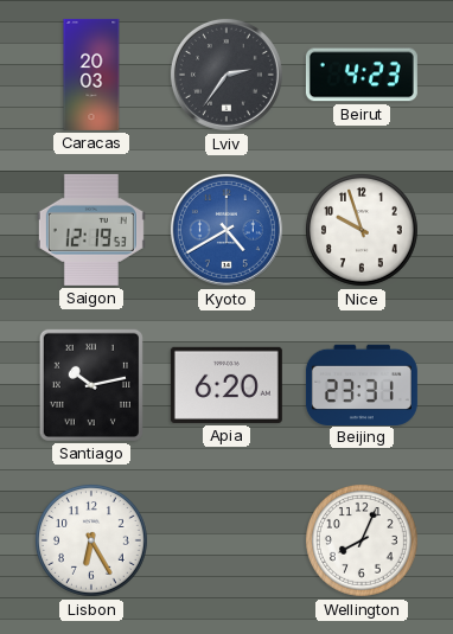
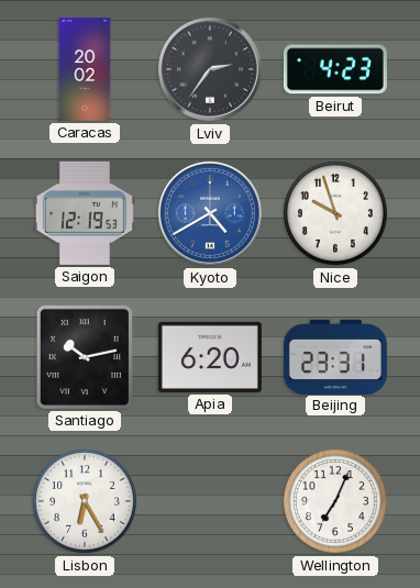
Caracas: 20:03 -> 20:02
Wellington: 8:04 -> 7:04
